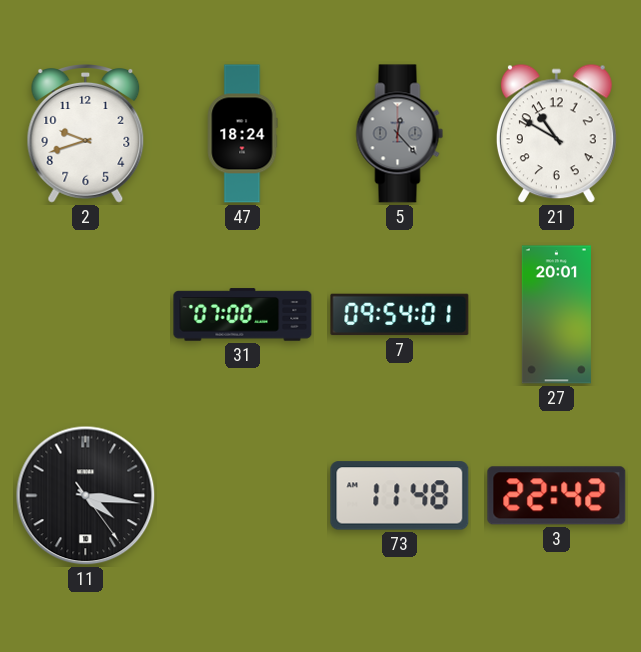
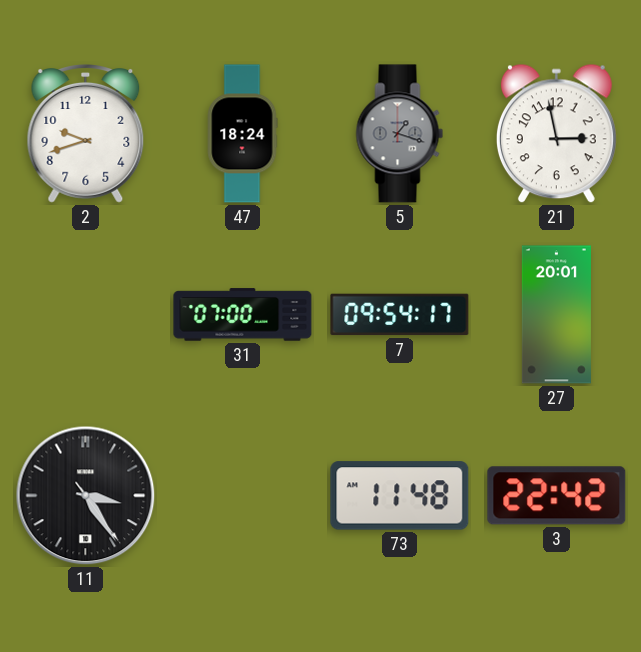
5: 12:23 -> 1:18
21: 10:50 -> 2:58
7: 09:54:01 -> 09:54:17
11: 4:16 -> 3:24
